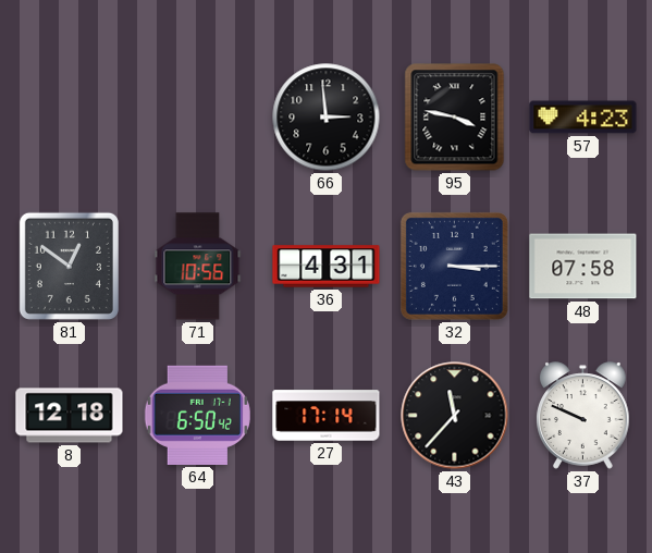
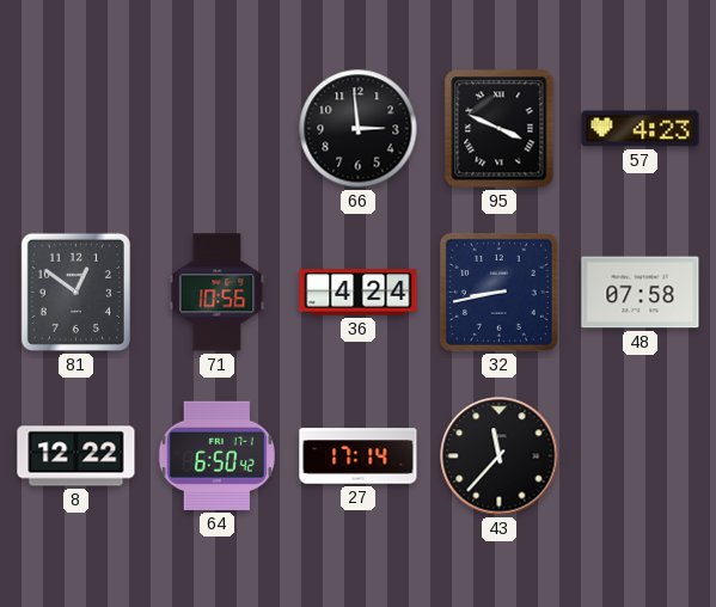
95: 3:47 -> 3:49
36: 4:31 -> 4:24
32: 3:15 -> 8:43
8: 12:18 -> 12:22
37: 9:49 -> none
